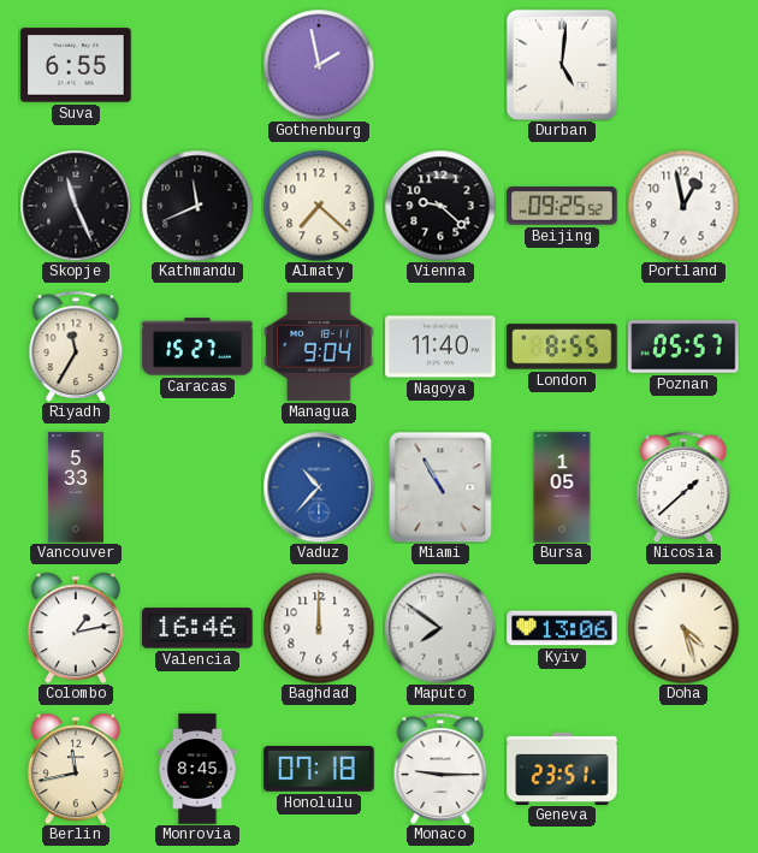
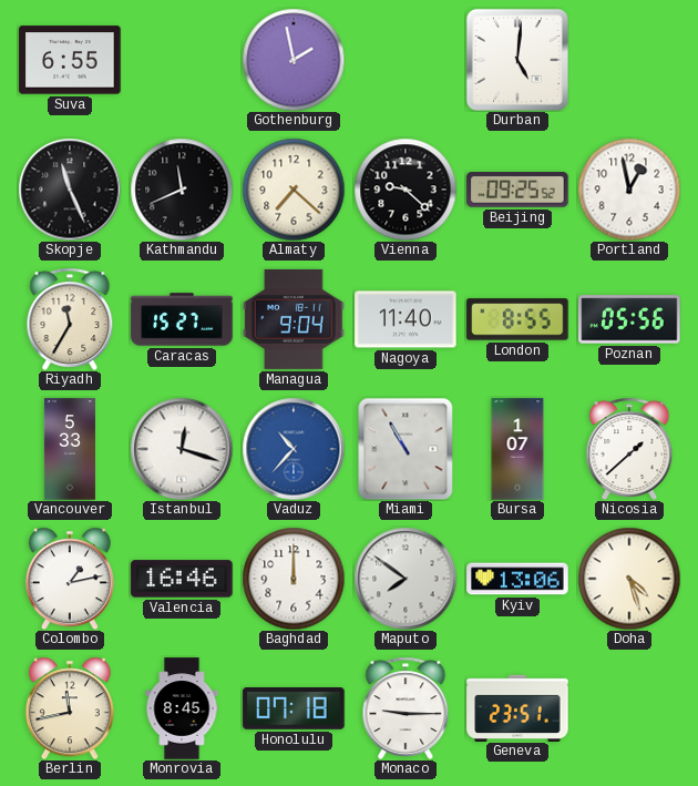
Poznan: 05:57 -> 05:56
Istanbul: none -> 12:18
Bursa: 1:05 -> 1:07
